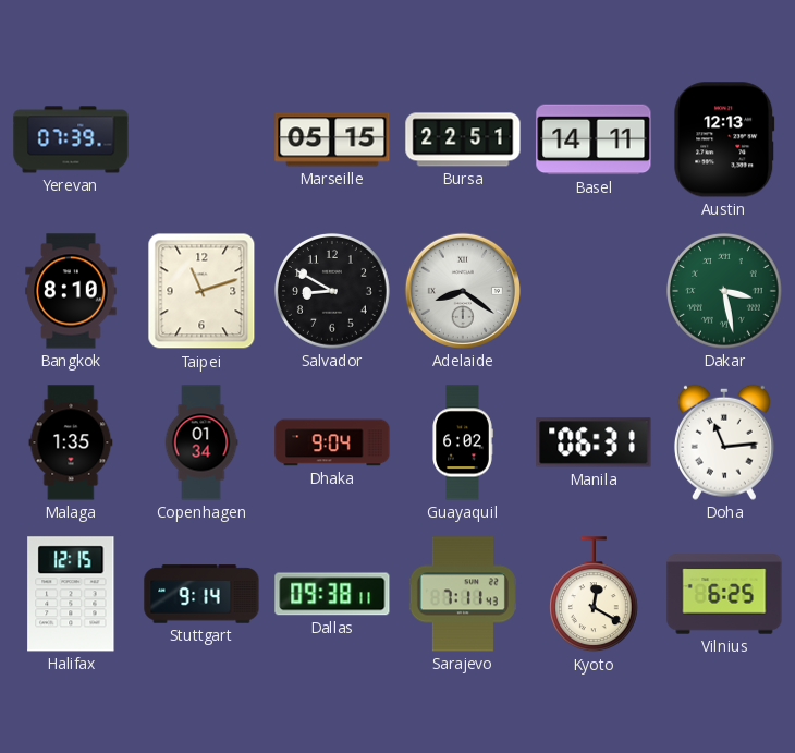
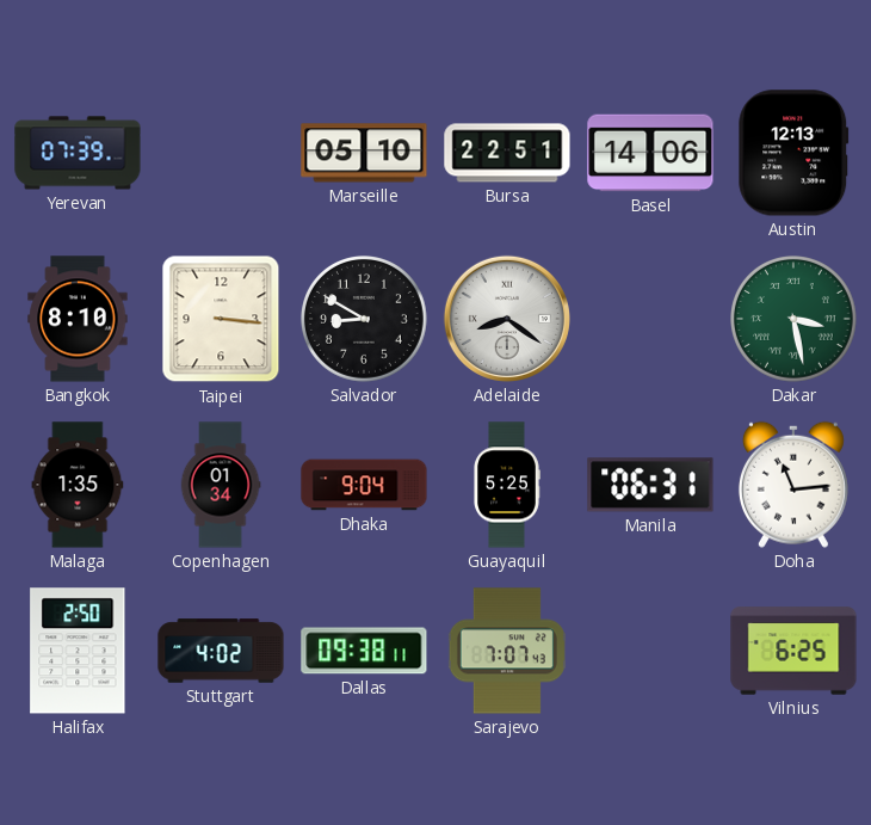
Marseille: 05:15 -> 05:10
Basel: 14:11 -> 14:06
Taipei: 11:12 -> 3:16
Guayaquil: 6:02 -> 5:25
Halifax: 12:15 -> 2:50
Stuttgart: 9:14 -> 4:02
Sarajevo: 7:11 -> 7:07
Kyoto: 12:20 -> none
